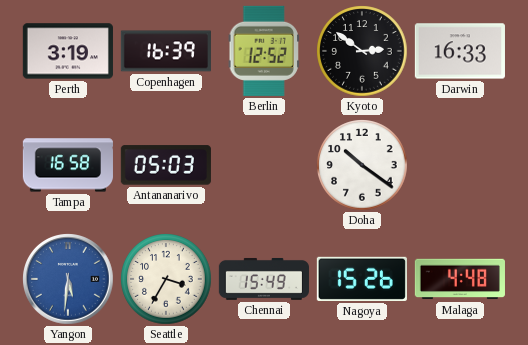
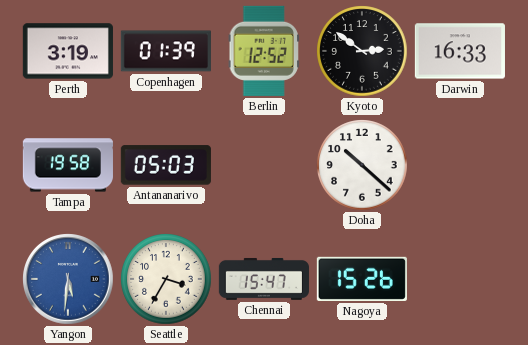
Copenhagen: 16:39 -> 01:39
Tampa: 16:58 -> 19:58
Doha: 10:21 -> 10:22
Chennai: 15:49 -> 15:47
Malaga: 4:48 -> none
